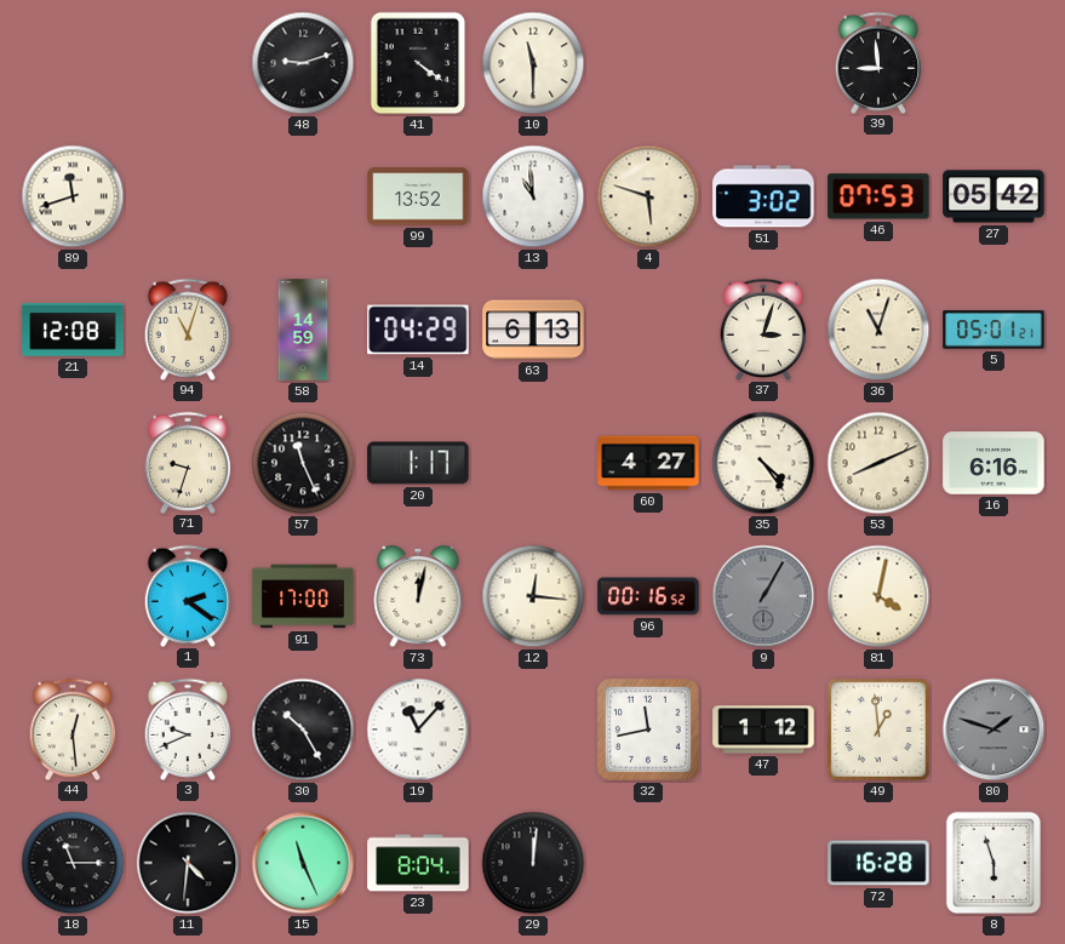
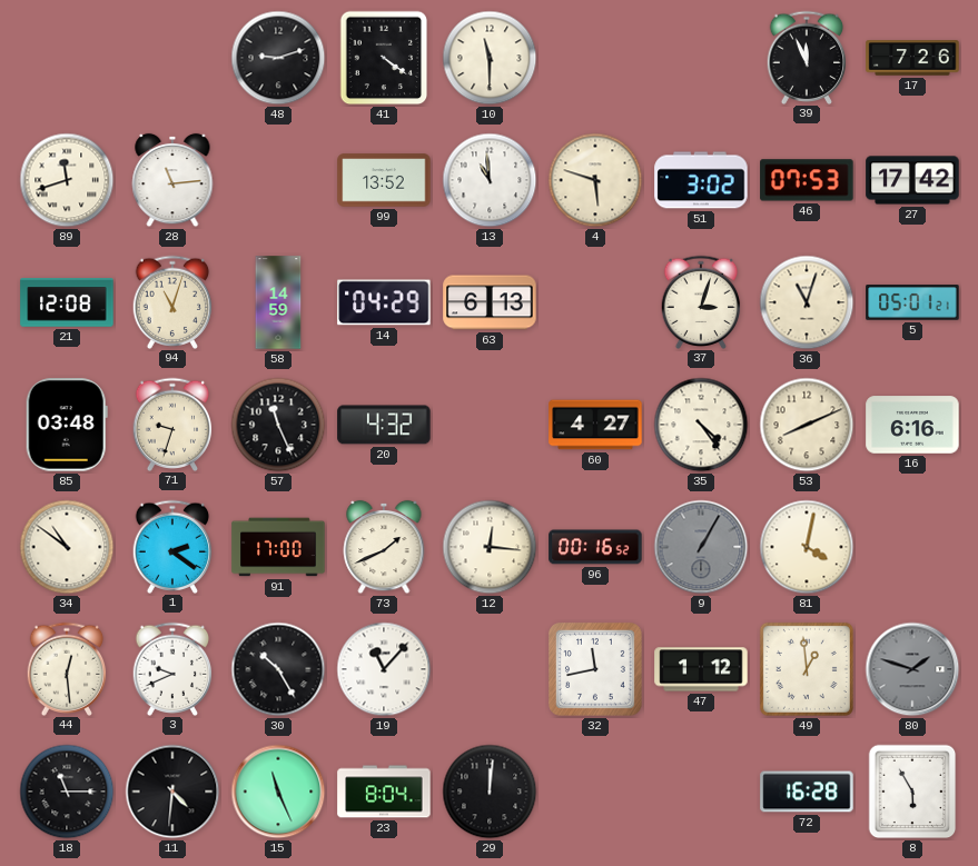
39: 8:59 -> 11:56
17: none -> 7:26
28: none -> 11:14
27: 05:42 -> 17:42
85: none -> 03:48
20: 1:17 -> 4:32
34: none -> 10:51
73: 12:02 -> 1:41
8: 5:57 -> 5:55
